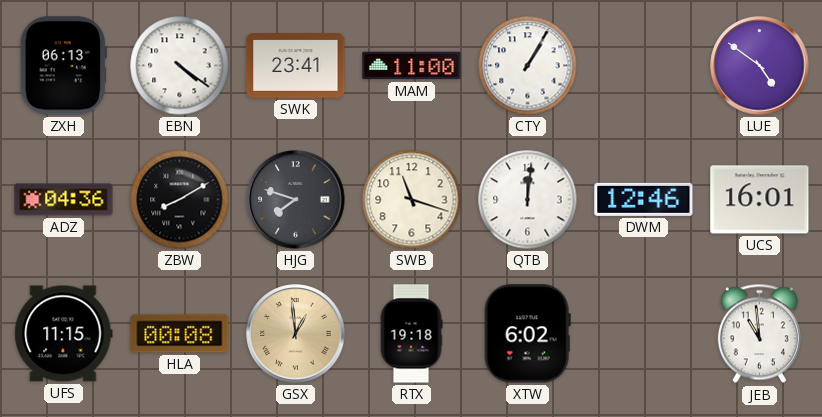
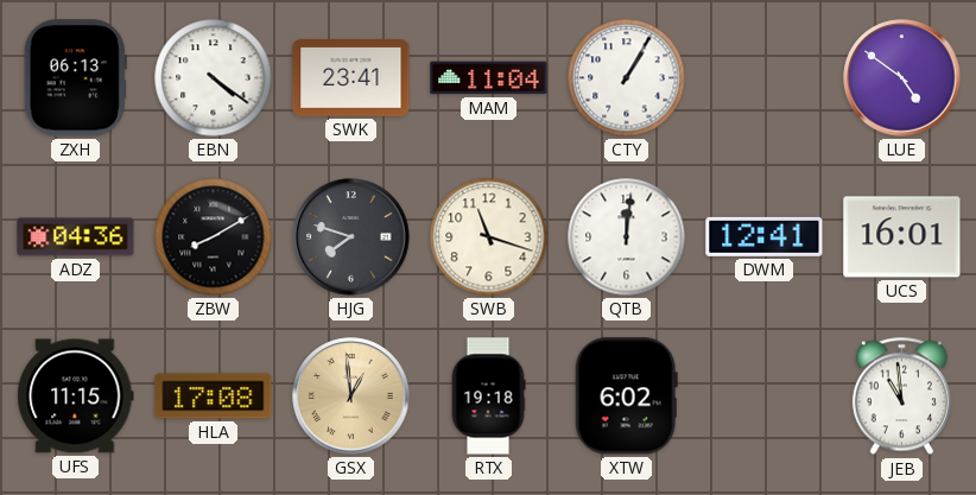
MAM: 11:00 -> 11:04
DWM: 12:46 -> 12:41
HLA: 00:08 -> 17:08
